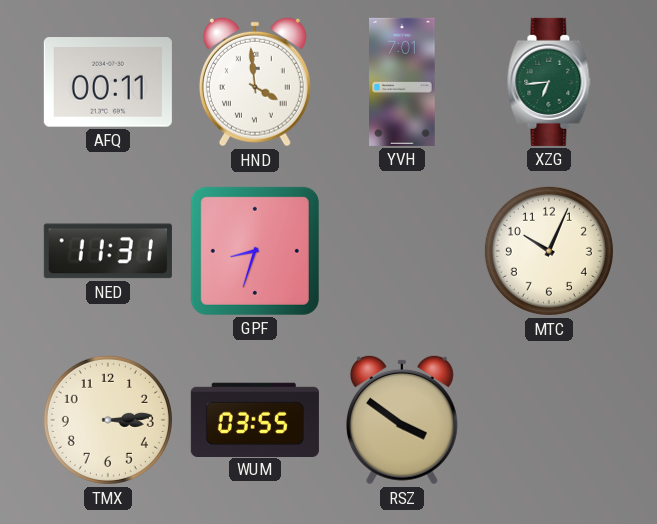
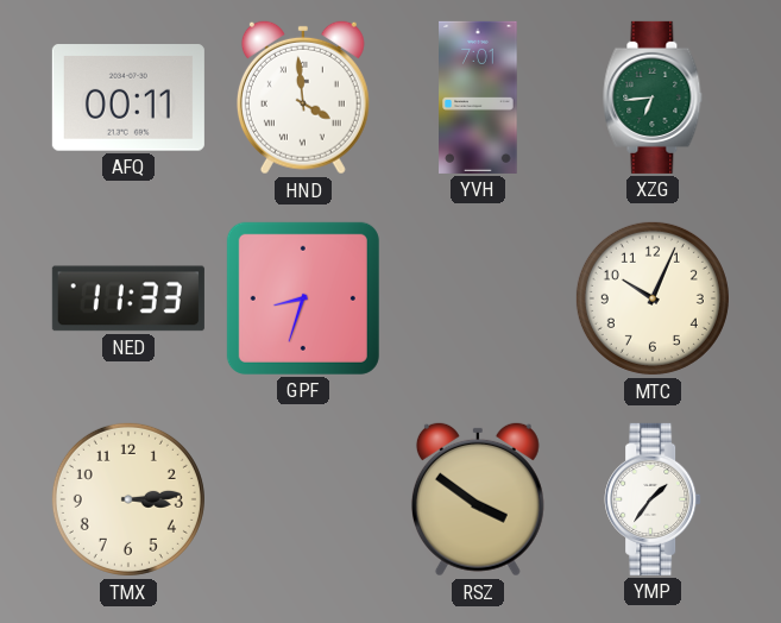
NED: 11:31 -> 11:33
WUM: 03:55 -> none
YMP: none -> 1:36
